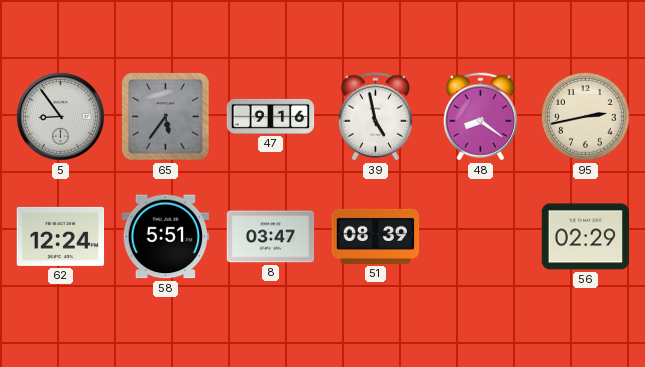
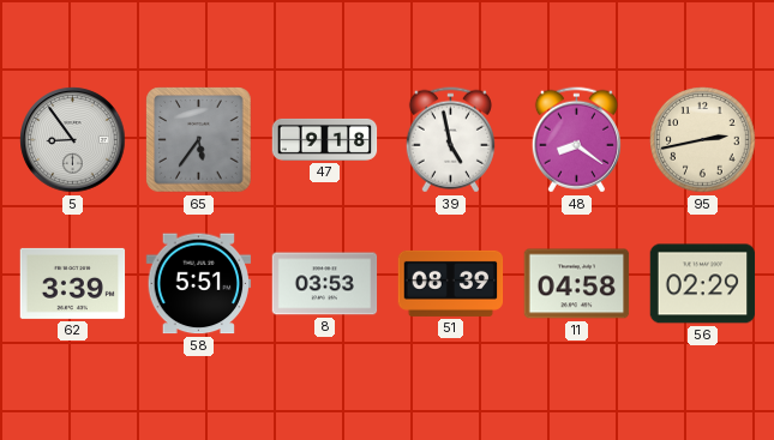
47: 9:16 -> 9:18
62: 12:24 -> 3:39
8: 03:47 -> 03:53
11: none -> 04:58
